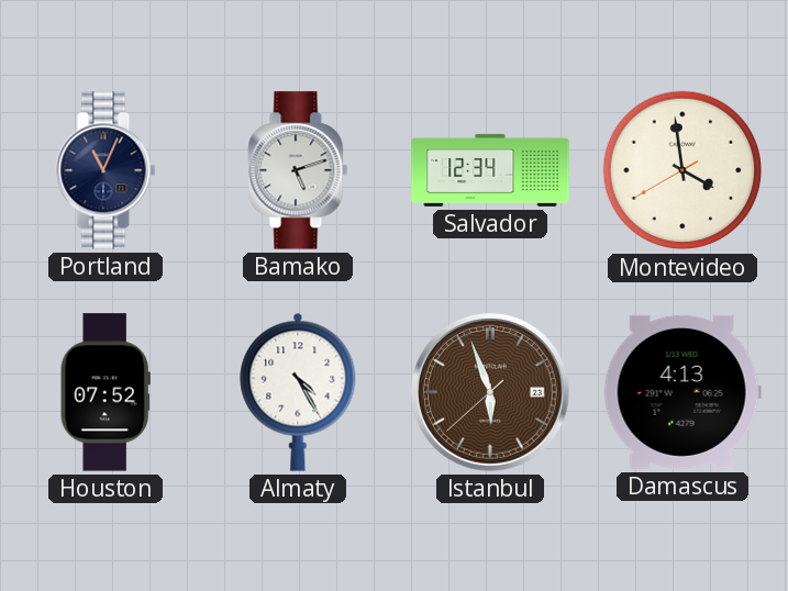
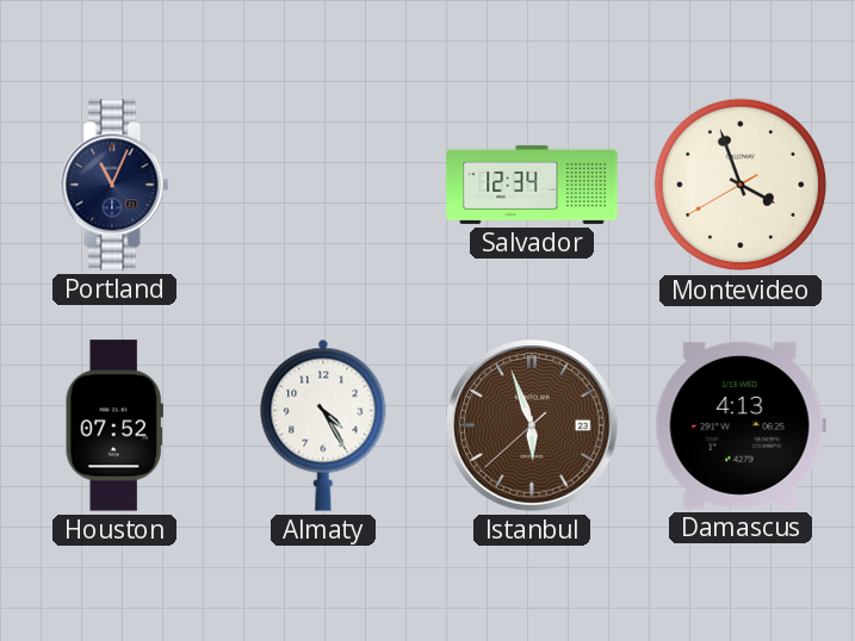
Bamako: 5:12 -> none
Montevideo: 3:58 -> 3:56
